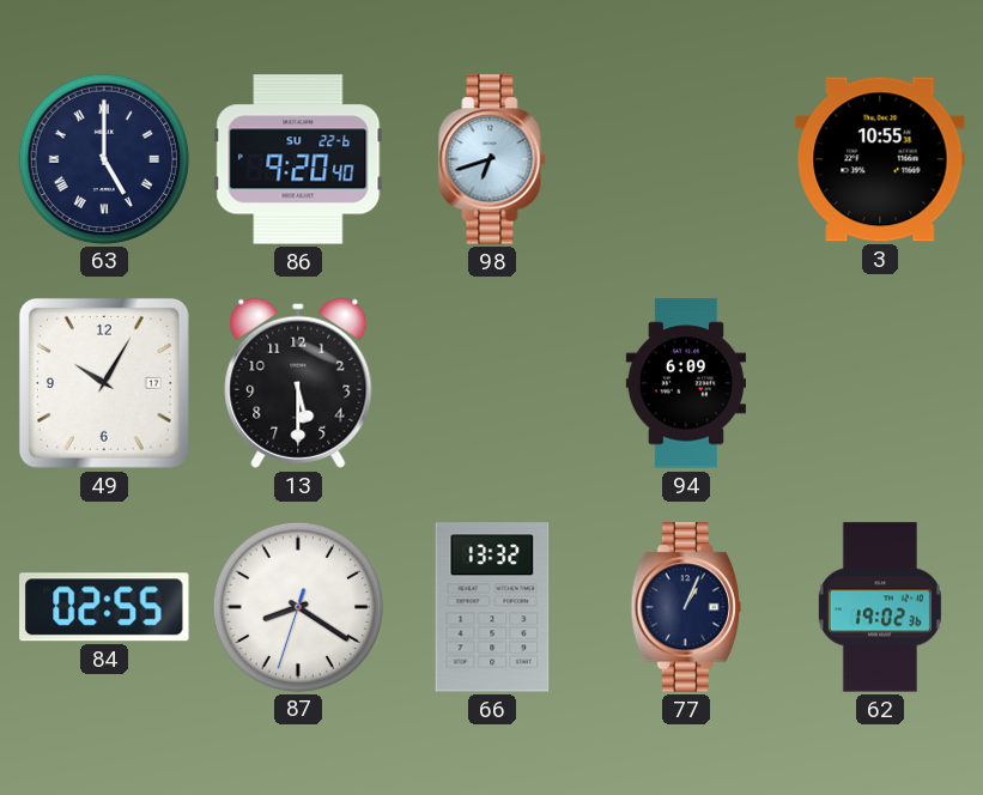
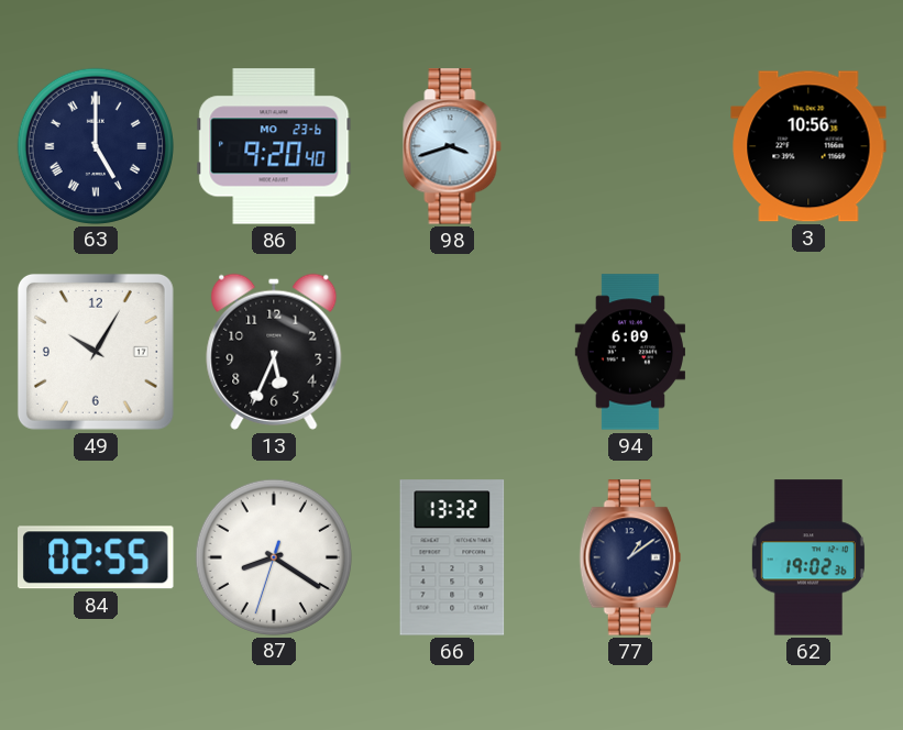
86 date: SU 22-6 -> MO 23-6
98: 6:42 -> 3:42
3: 10:55 -> 10:56
13: 5:30 -> 5:34
77: 1:04 -> 1:09
